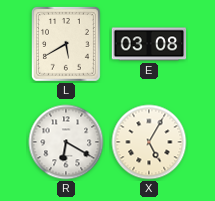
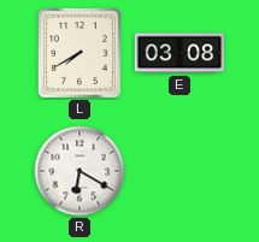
L: 5:40 -> 7:40
X: 5:05 -> none
